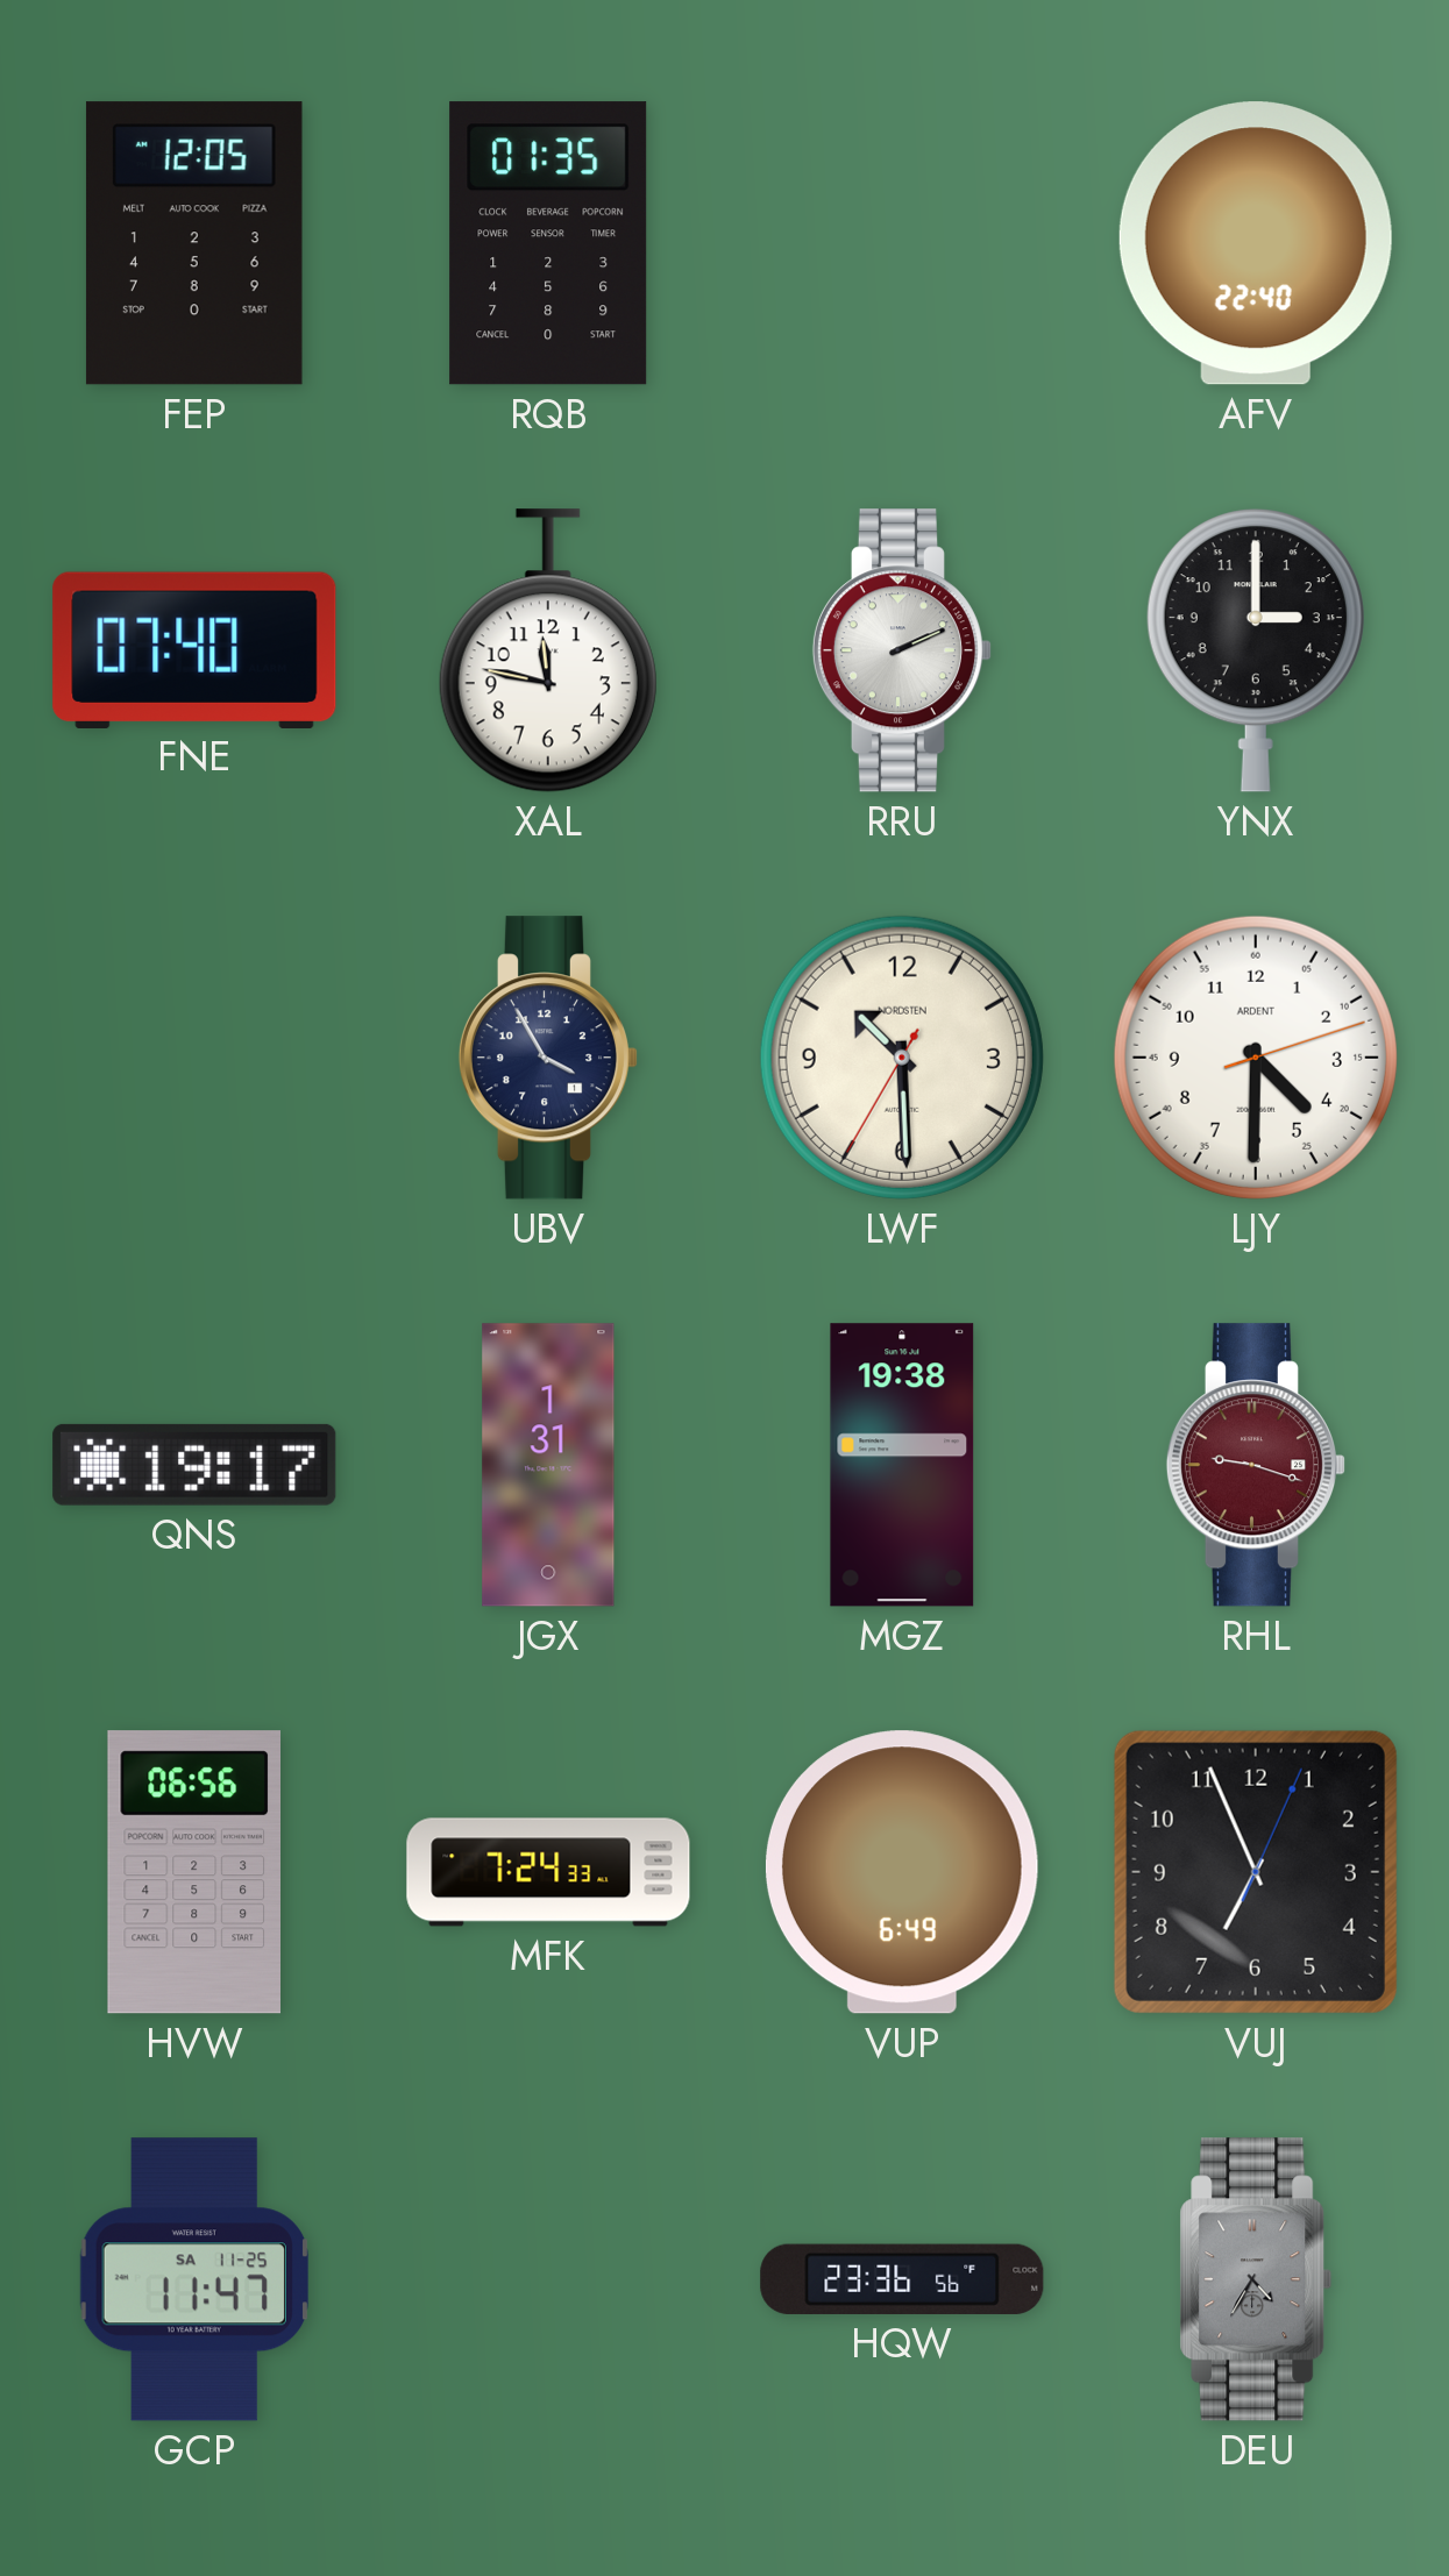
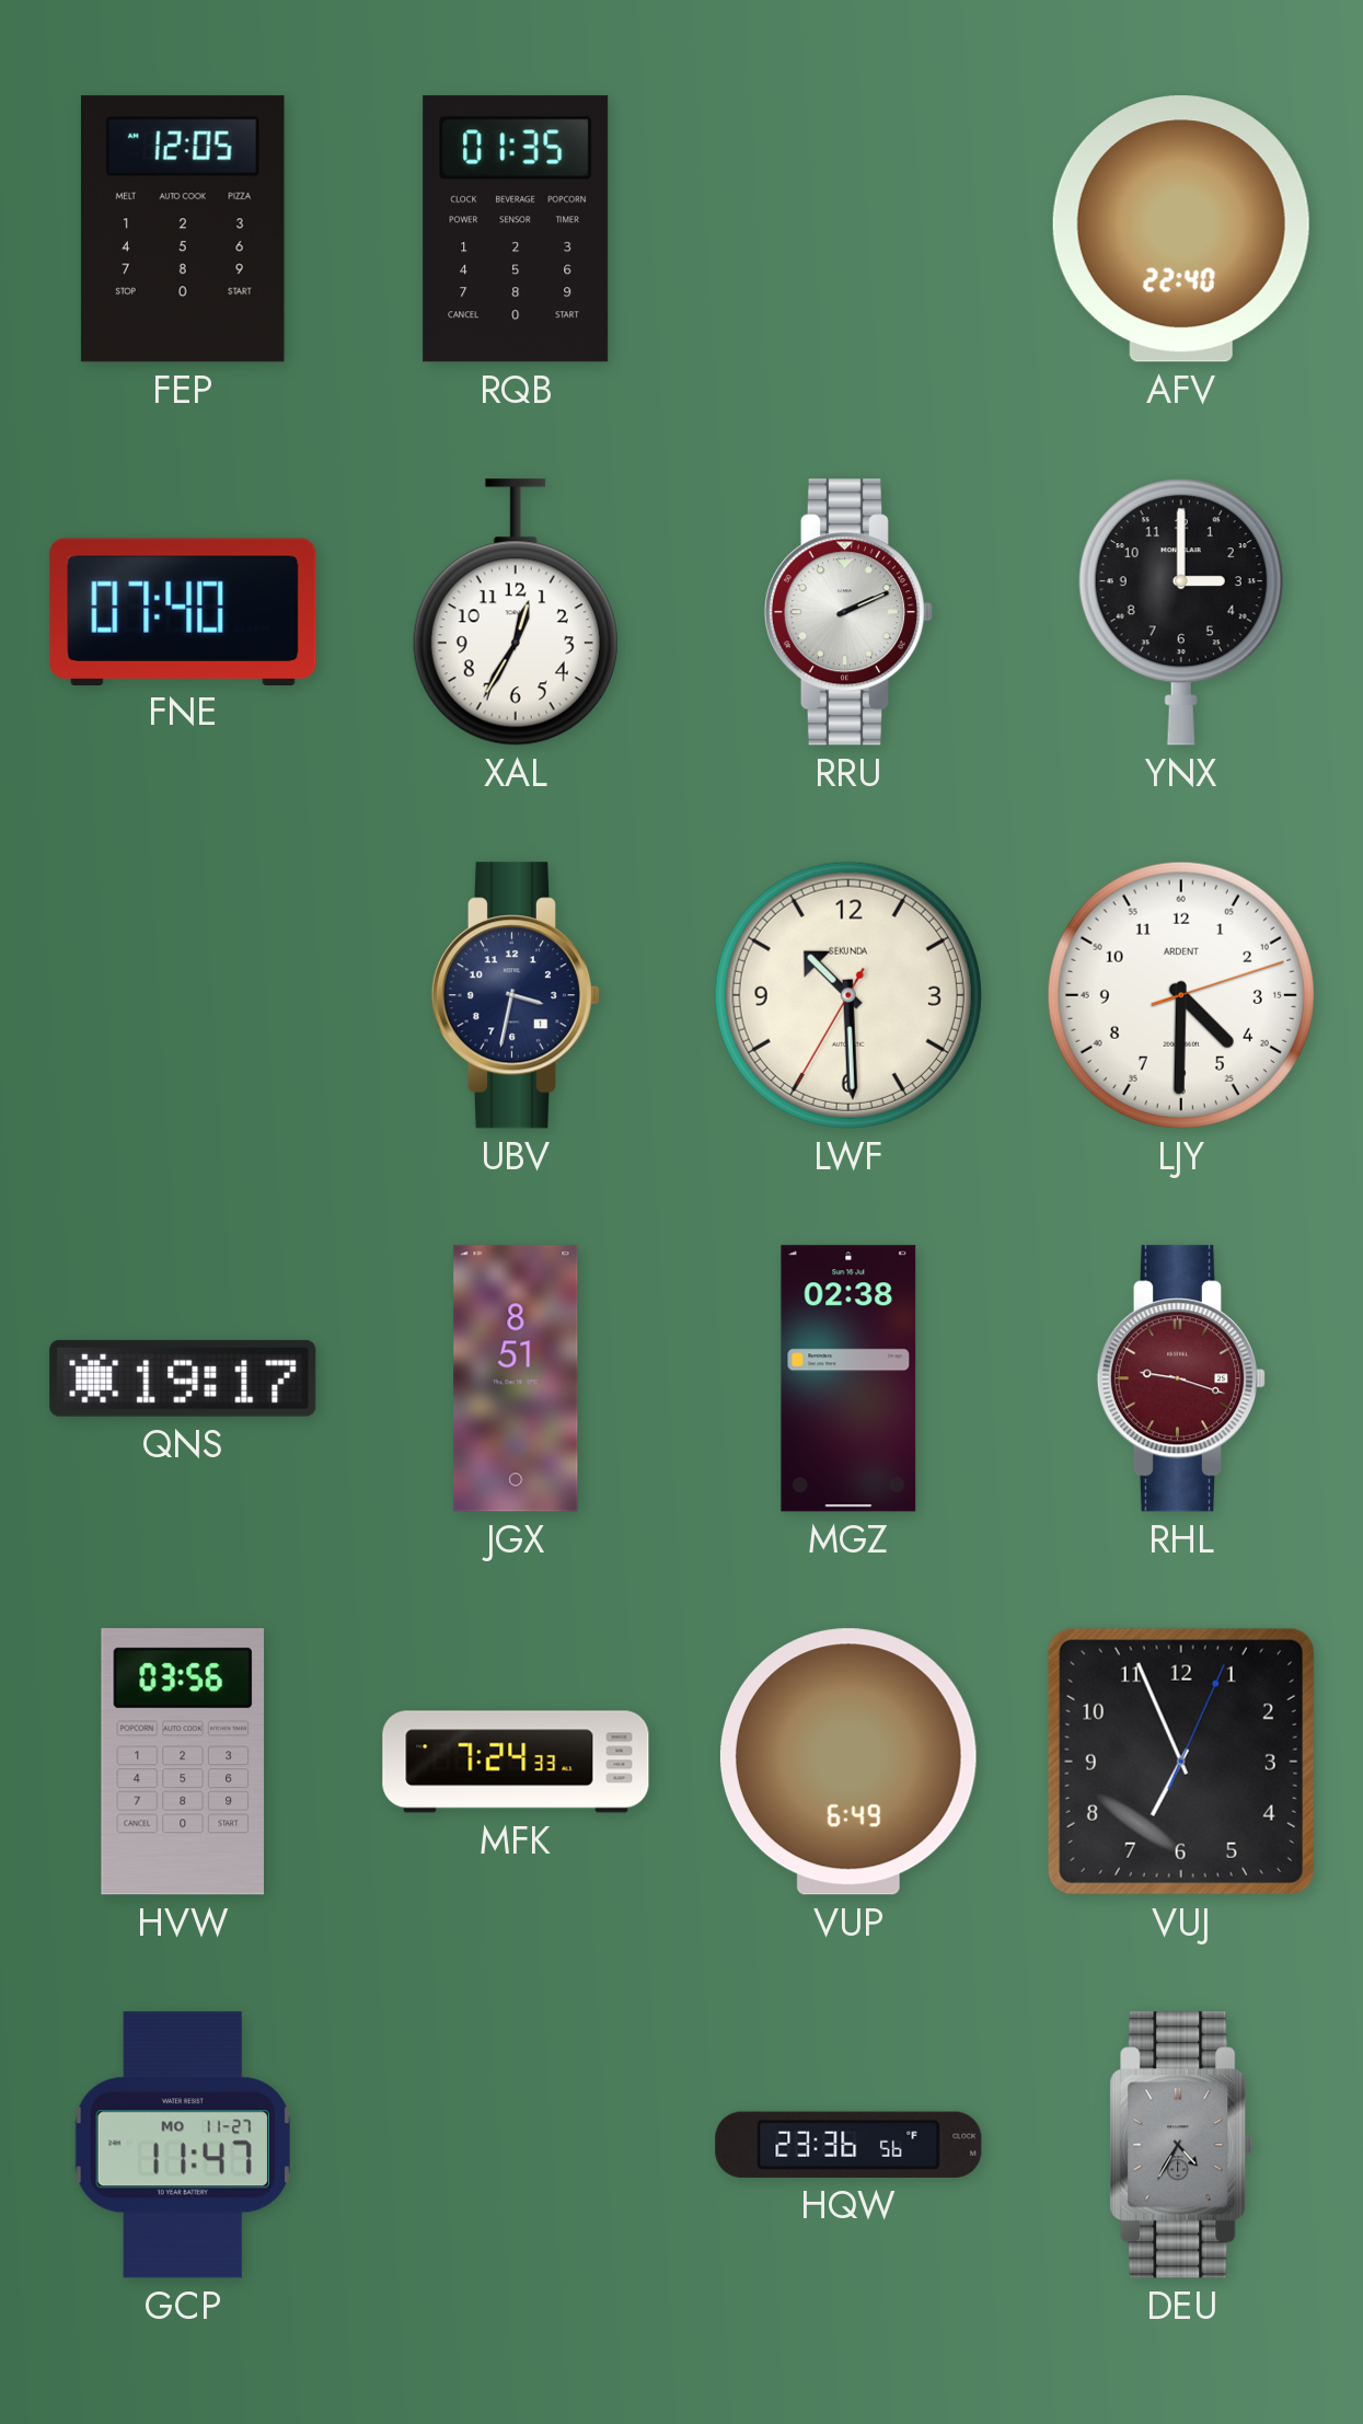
XAL: 11:47 -> 12:35
UBV: 3:55 -> 3:32
LWF brand: NORDSTEN -> SEKUNDA
JGX: 1:31 -> 8:51
MGZ: 19:38 -> 02:38
HVW: 06:56 -> 03:56
GCP date: SA 11-25 -> MO 11-27
